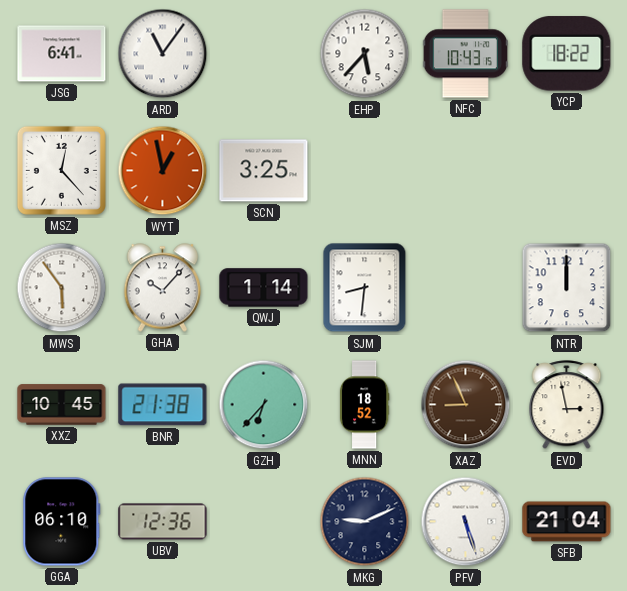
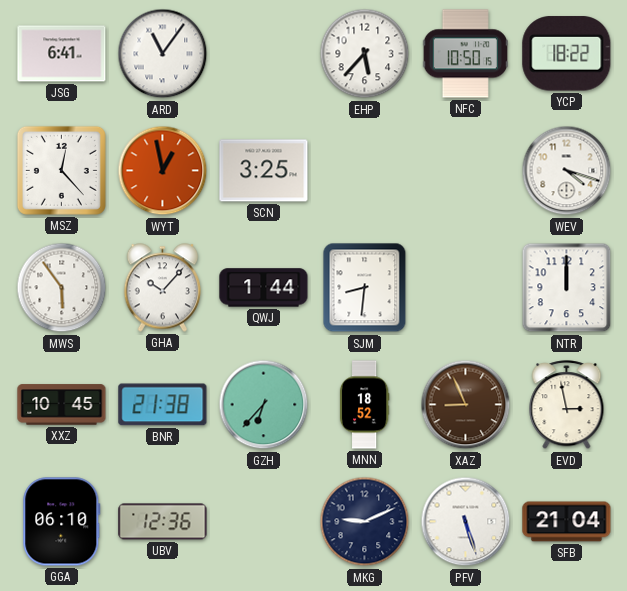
NFC: 10:43 -> 10:50
WEV: none -> 4:18
QWJ: 1:14 -> 1:44
